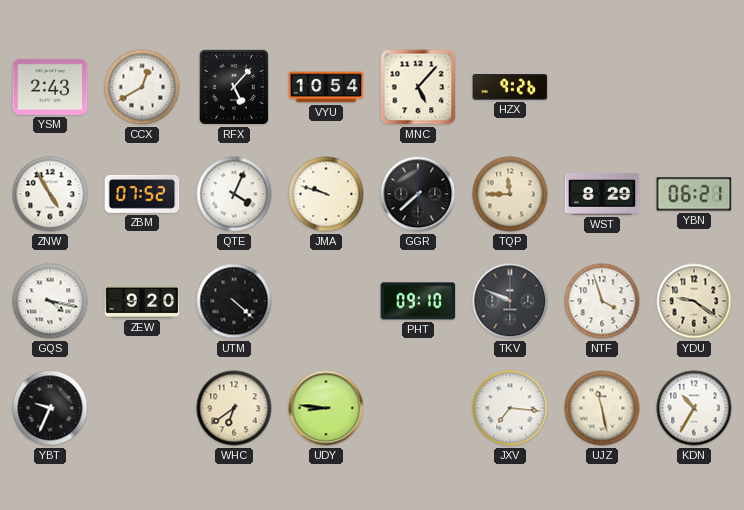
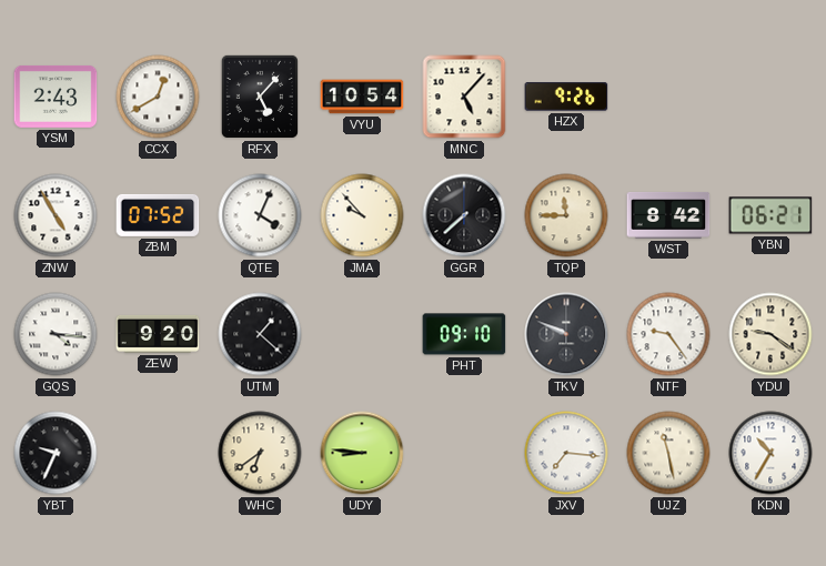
JMA: 9:48 -> 9:53
WST: 8:29 -> 8:42
GQS: 4:17 -> 4:16
UTM: 4:22 -> 1:22
NTF: 3:57 -> 9:24
